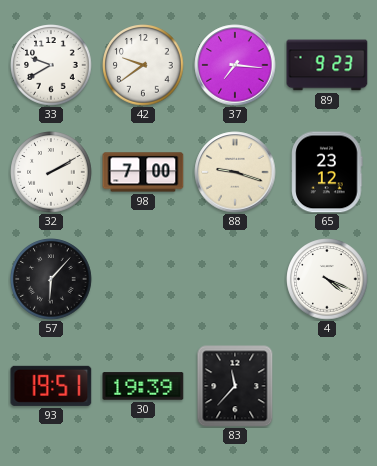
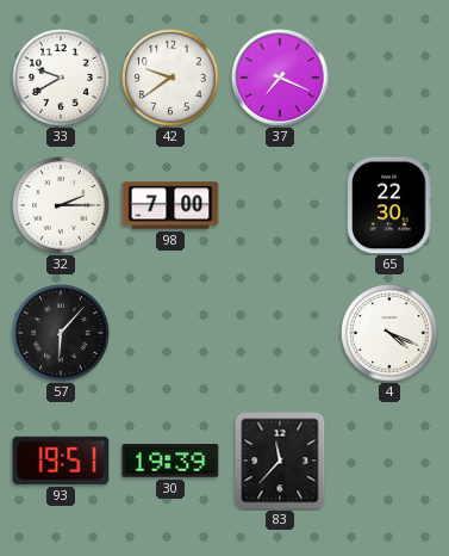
37: 7:16 -> 7:19
89: 9:23 -> none
32: 2:10 -> 2:15
88: 9:18 -> none
65: 23:12 -> 22:30
